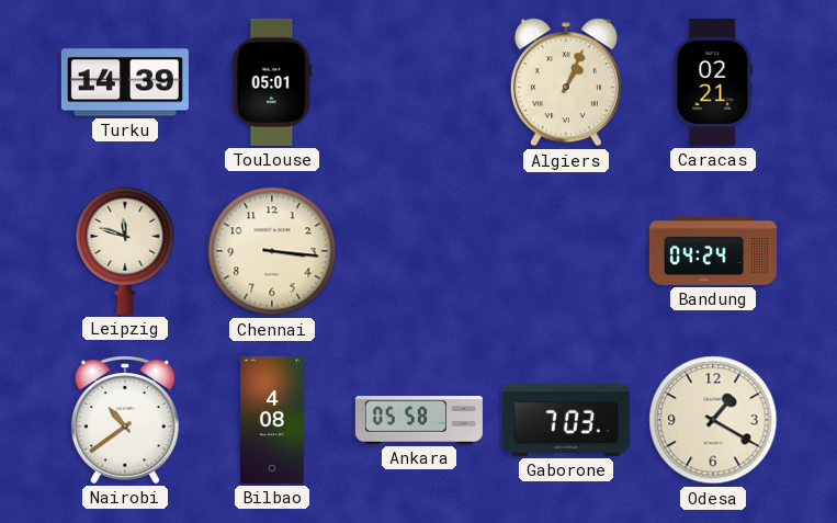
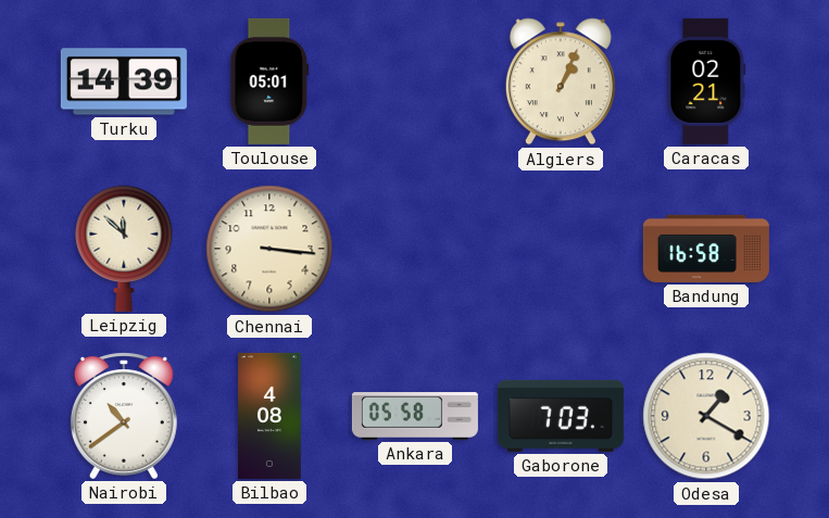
Leipzig: 11:48 -> 11:52
Bandung: 04:24 -> 16:58
